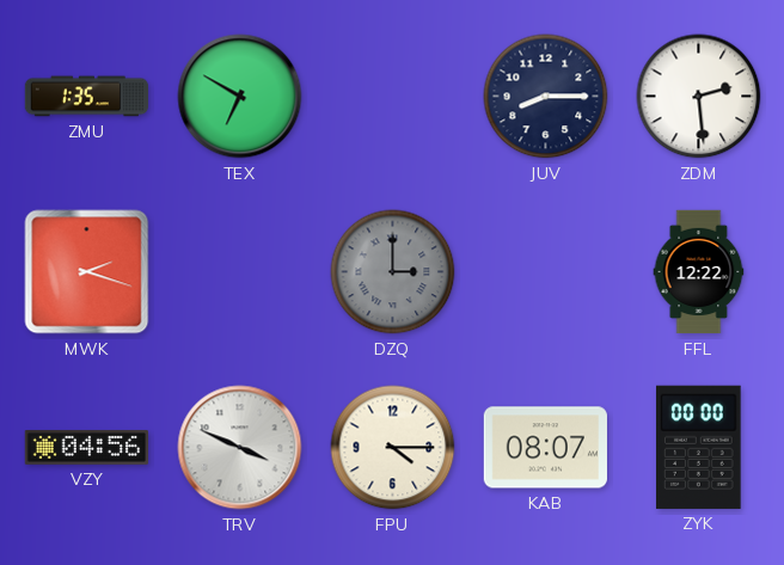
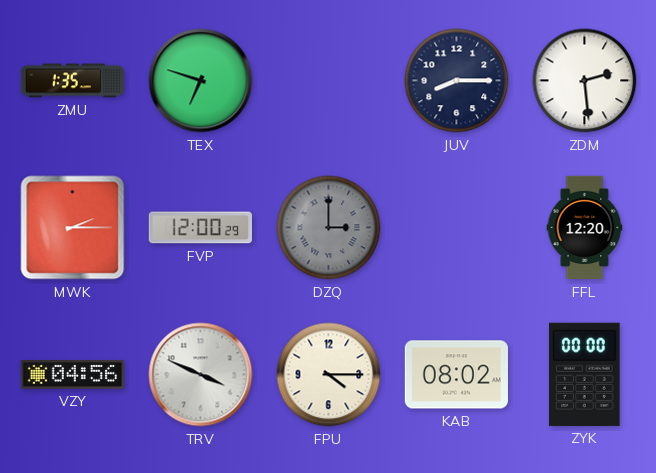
TEX: 6:50 -> 6:48
MWK: 2:18 -> 2:15
FVP: none -> 12:00
FFL: 12:22 -> 12:20
KAB: 08:07 -> 08:02
